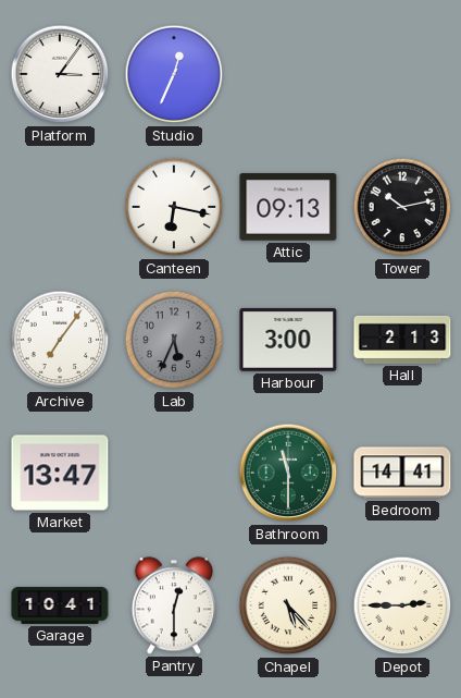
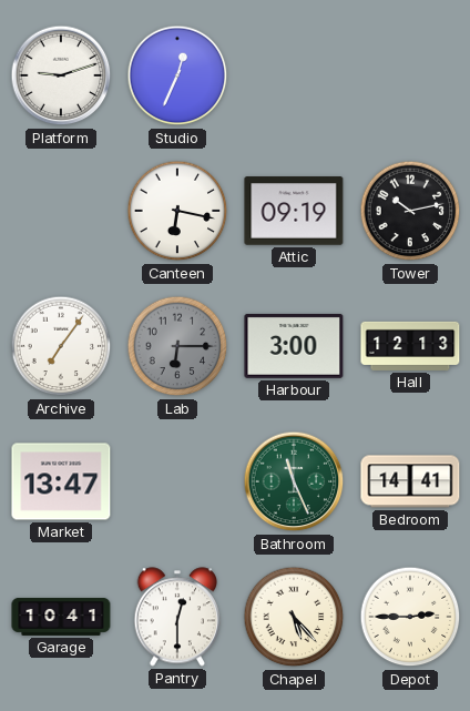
Platform: 3:06 -> 9:12
Attic: 09:13 -> 09:19
Lab: 5:34 -> 6:15
Hall: 2:13 -> 12:13
Bathroom: 11:30 -> 11:26
